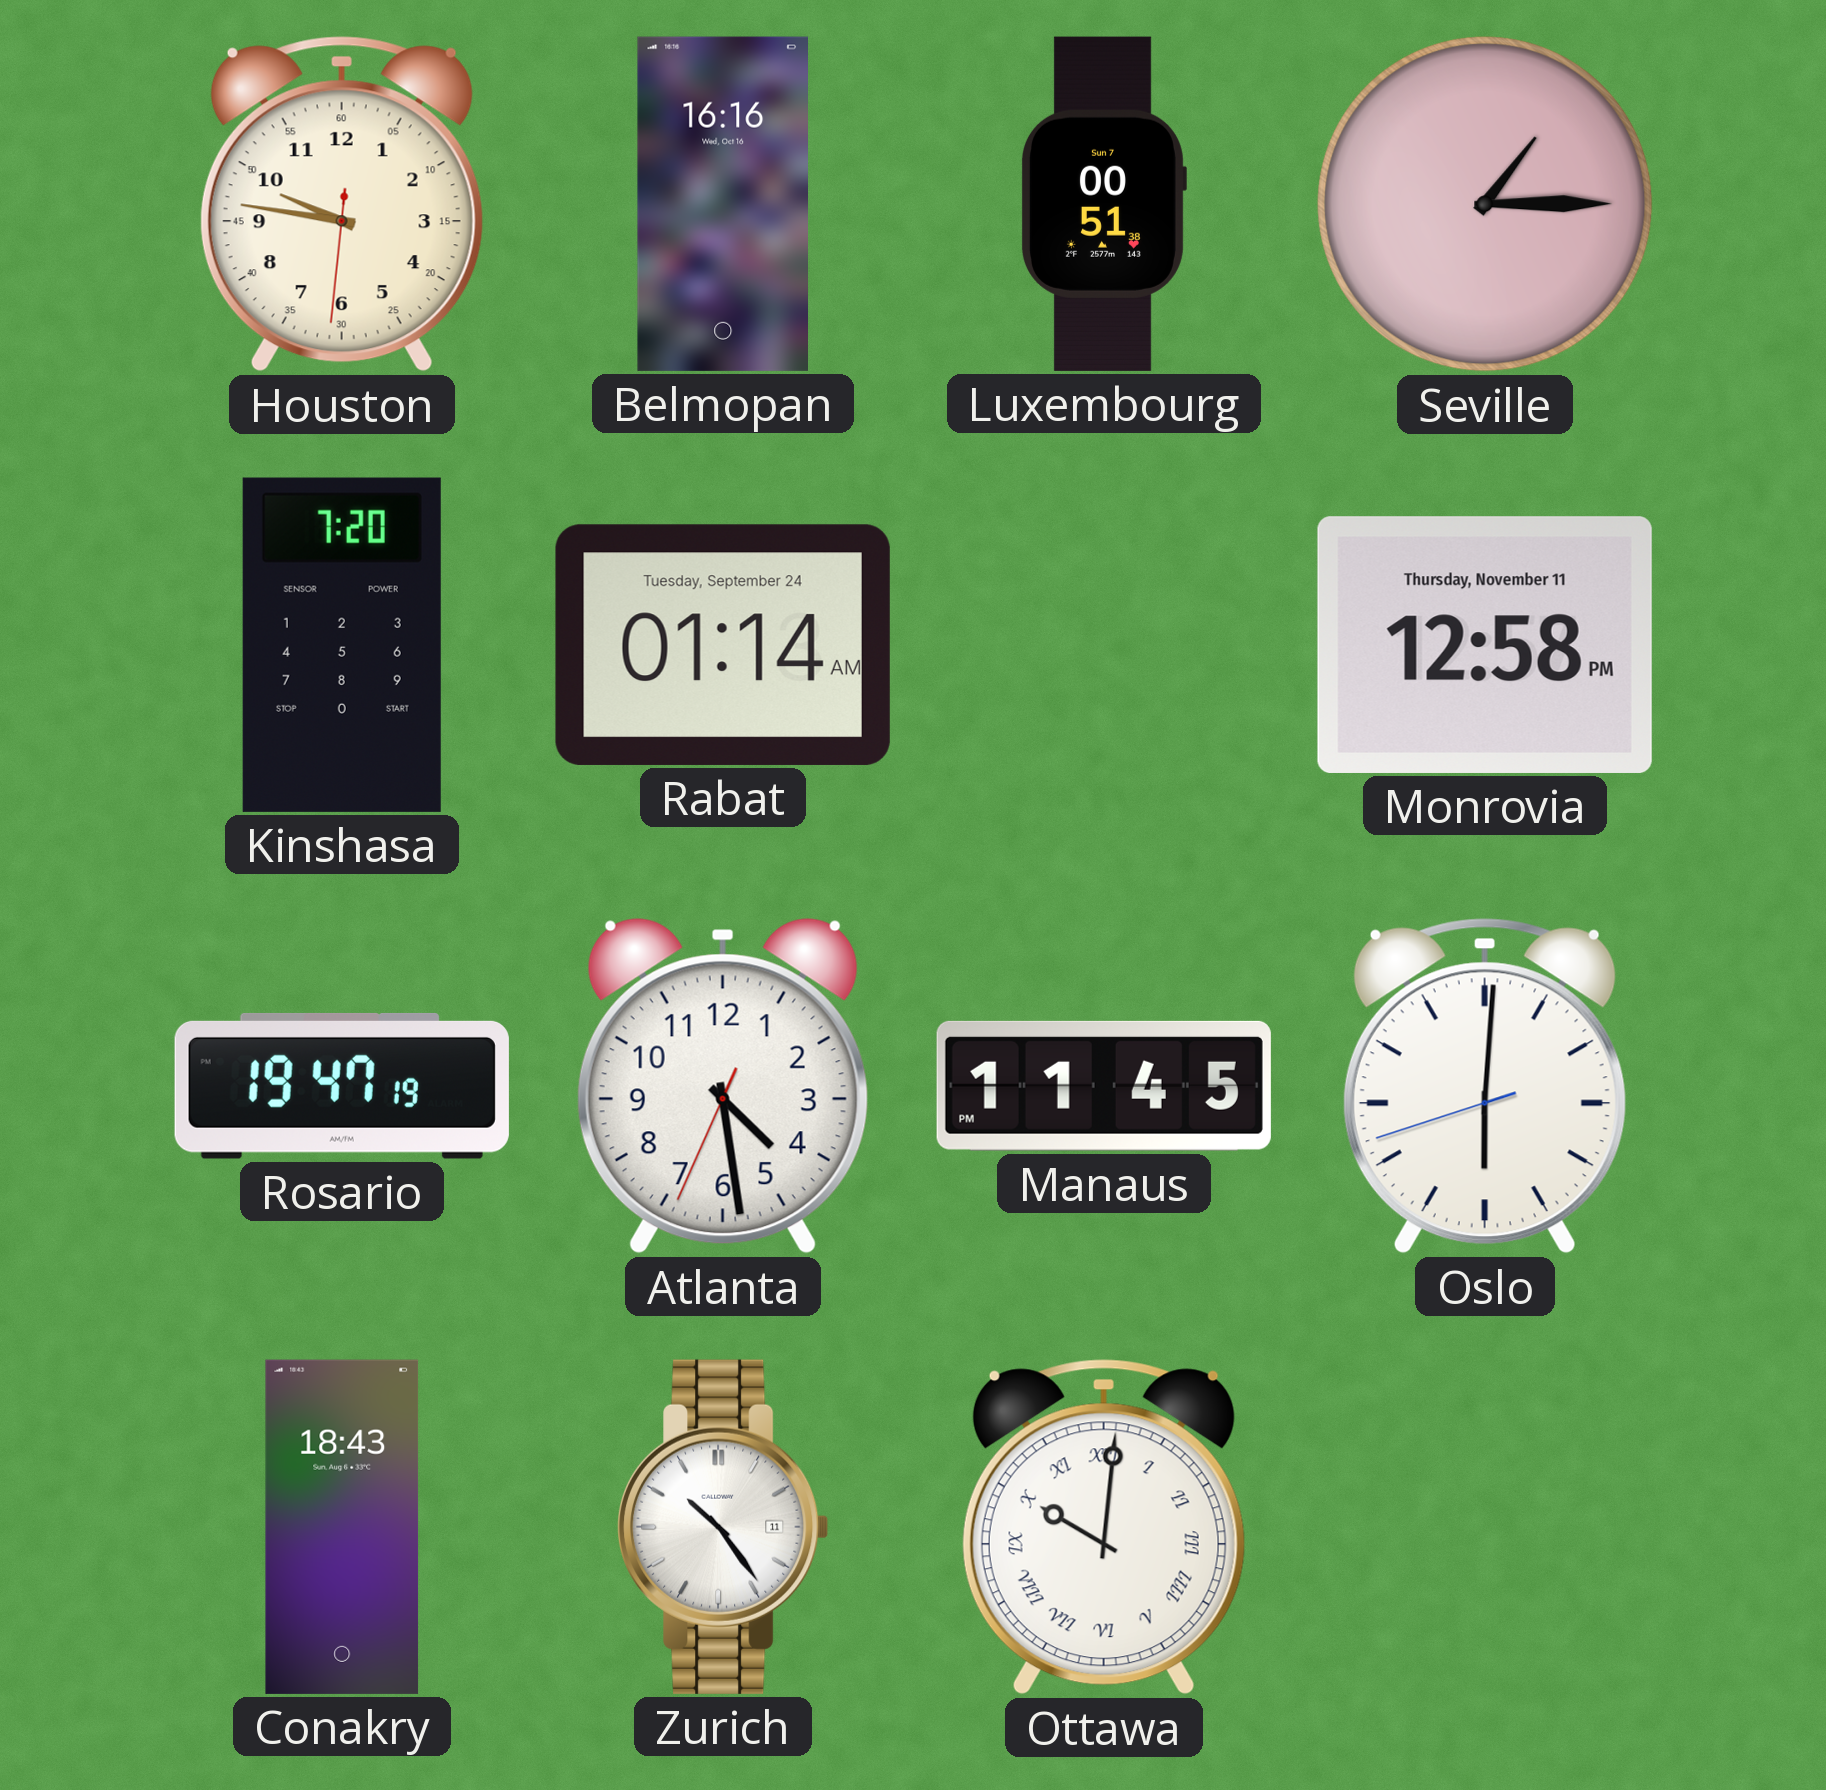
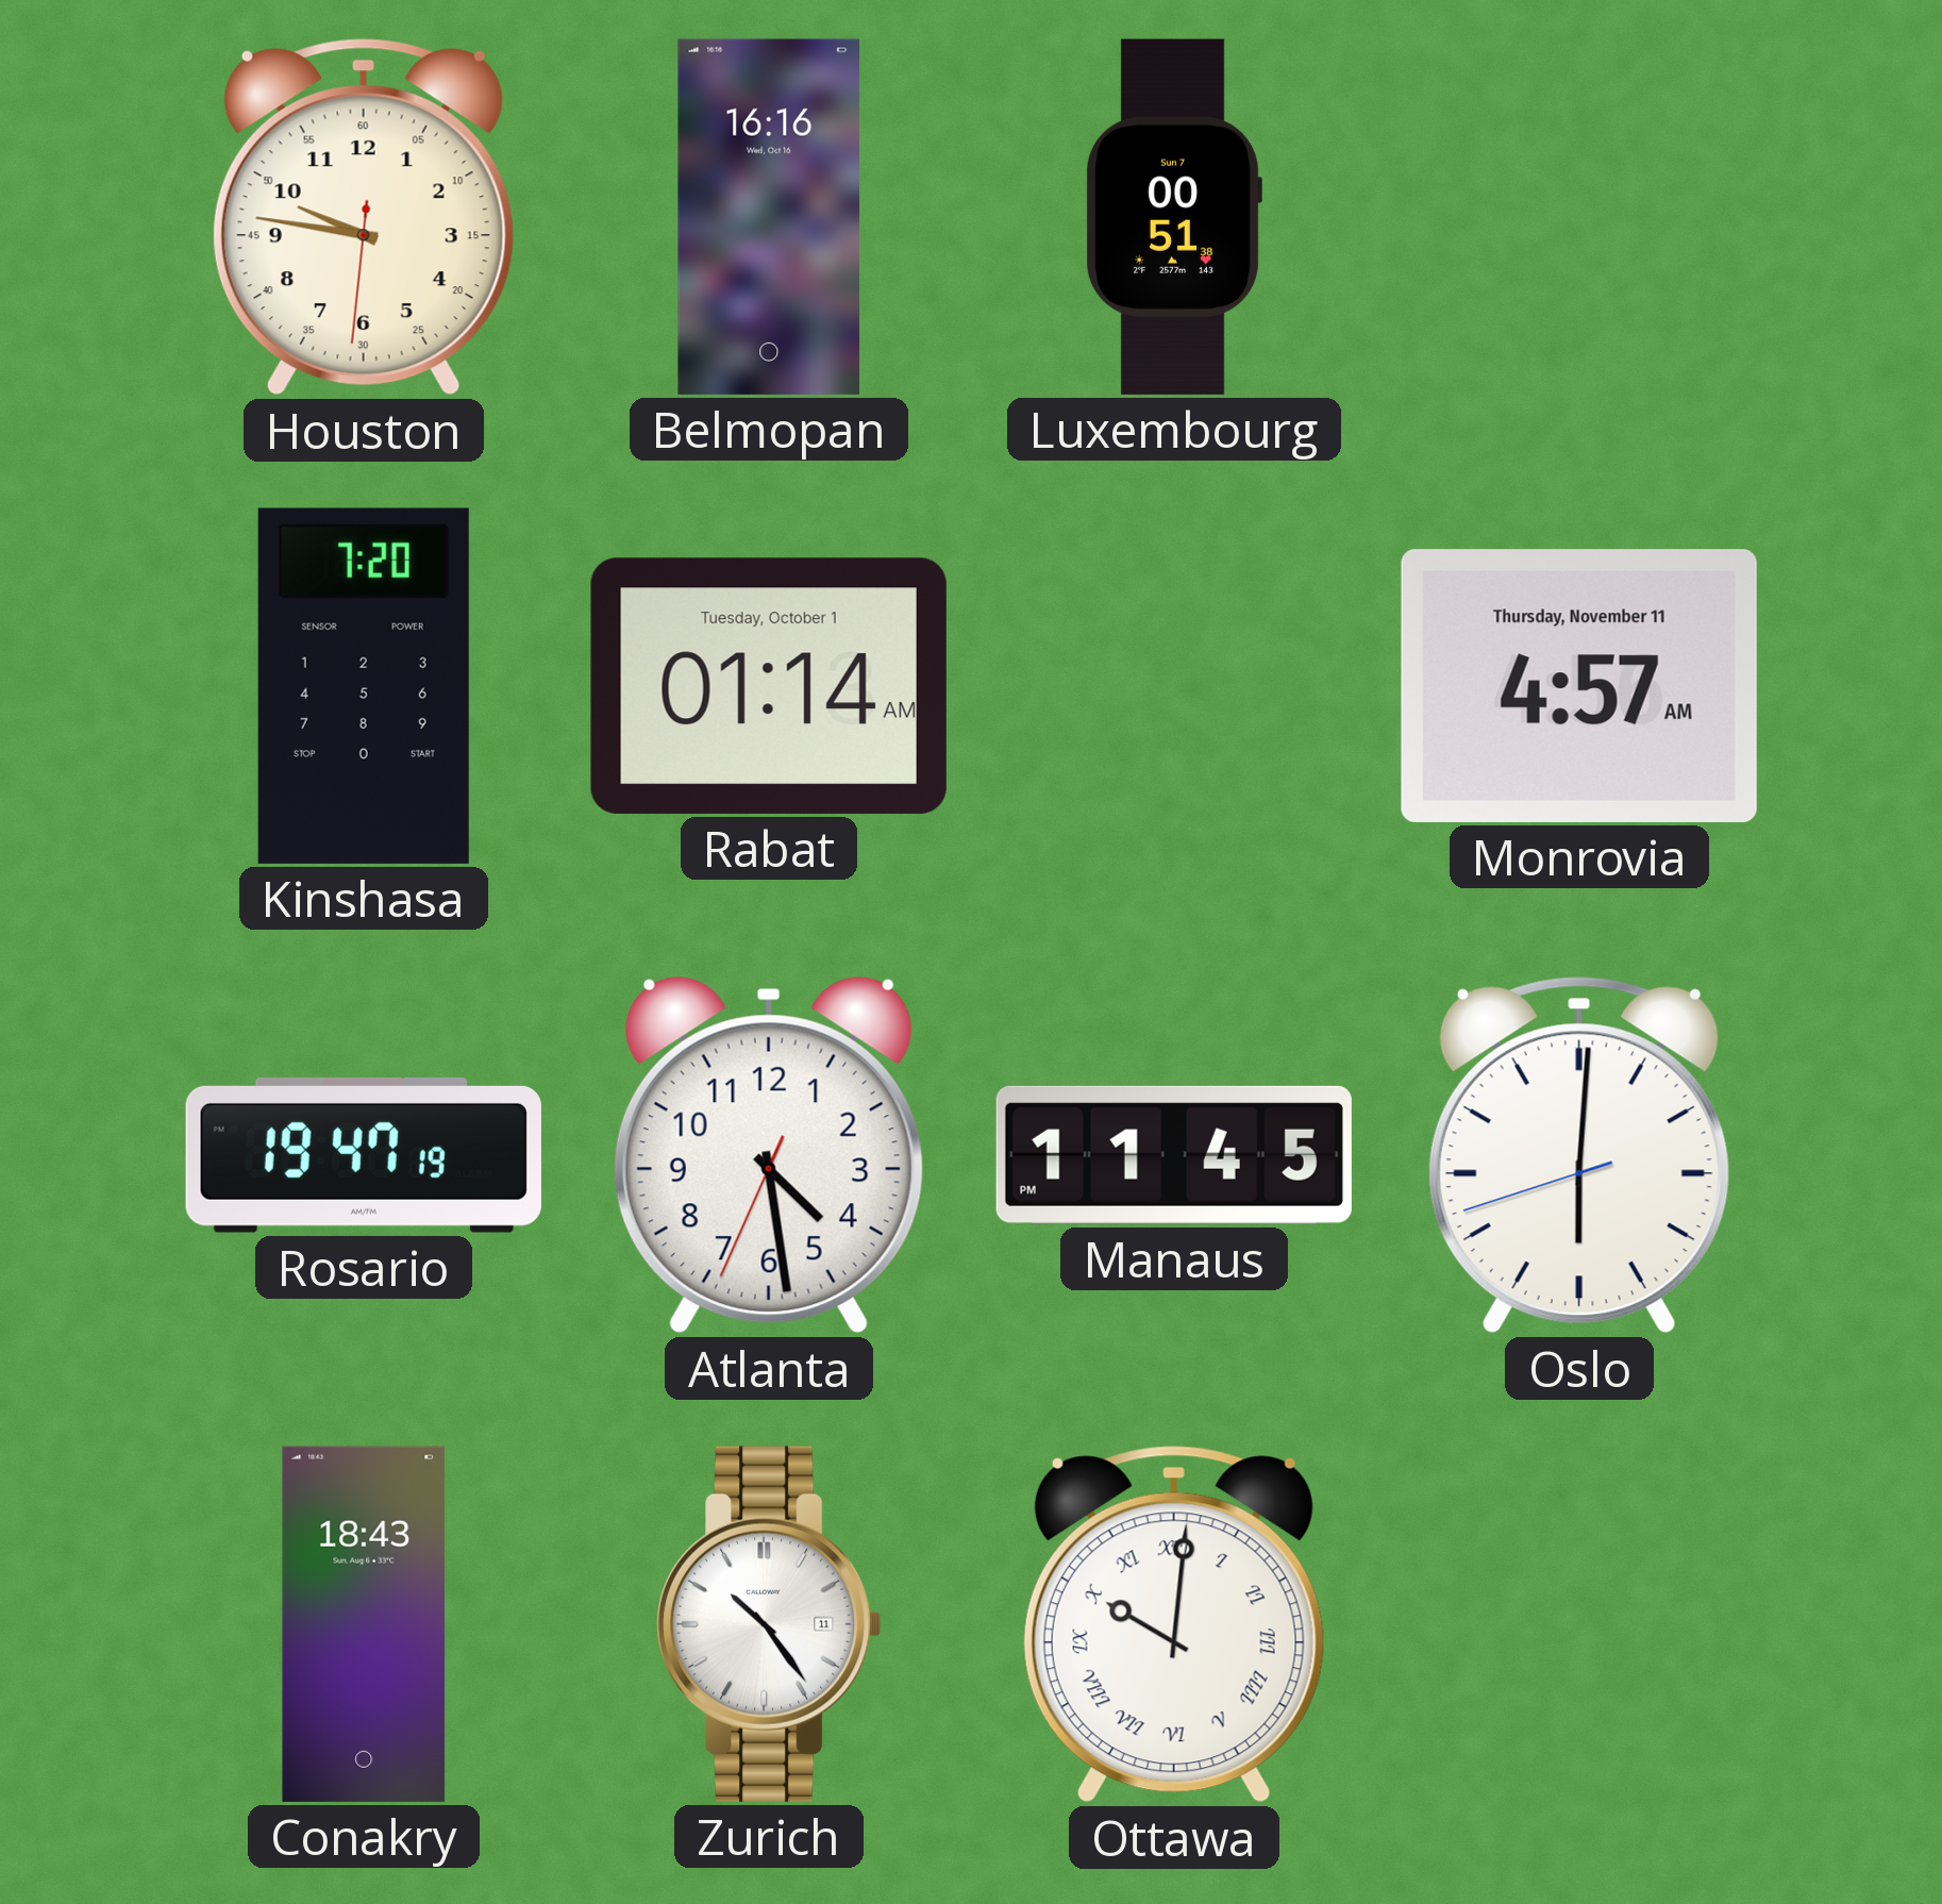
Seville: 1:15 -> none
Rabat date: Tuesday, September 24 -> Tuesday, October 1
Monrovia: 12:58 -> 4:57
